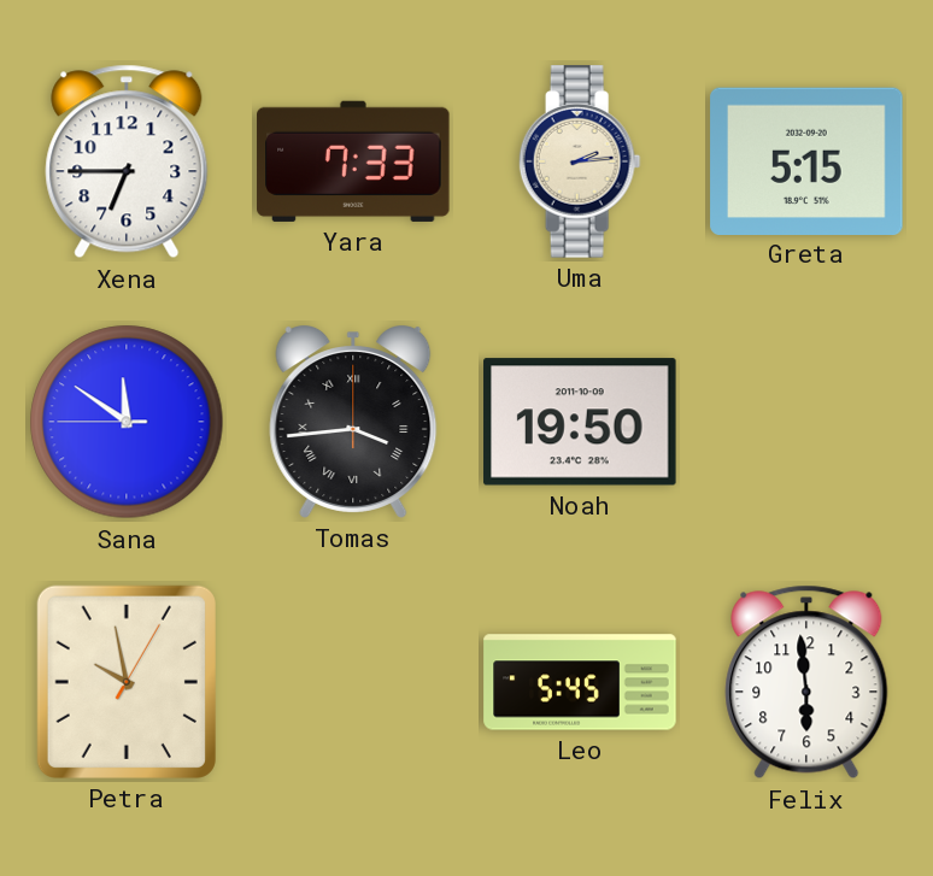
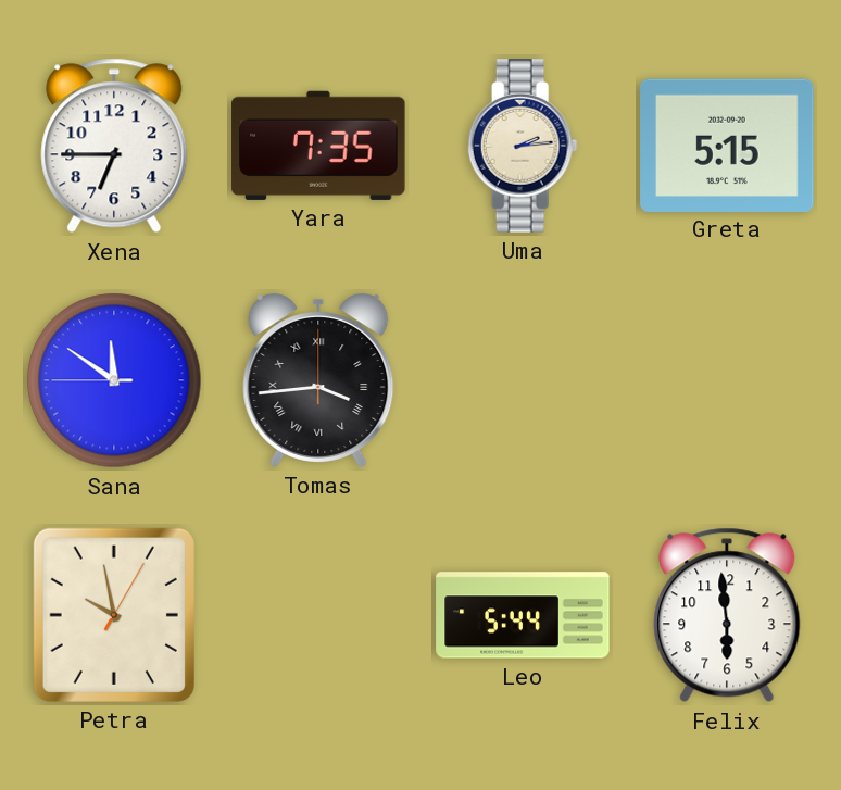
Yara: 7:33 -> 7:35
Noah: 19:50 -> none
Leo: 5:45 -> 5:44
